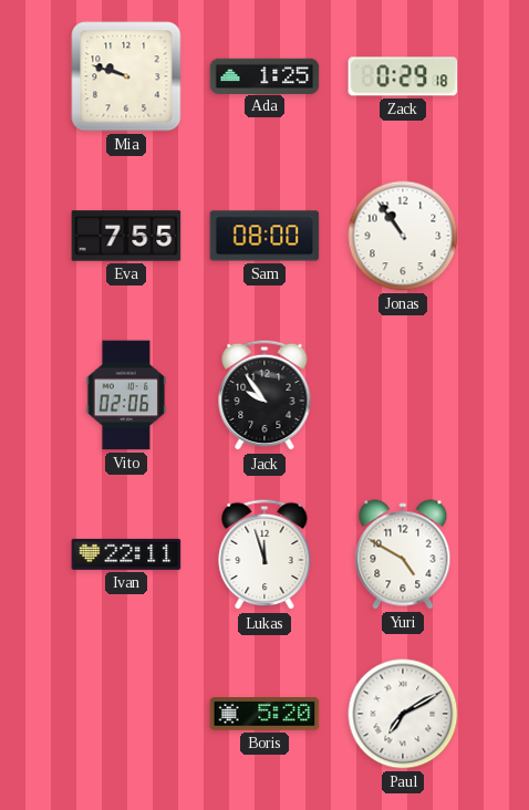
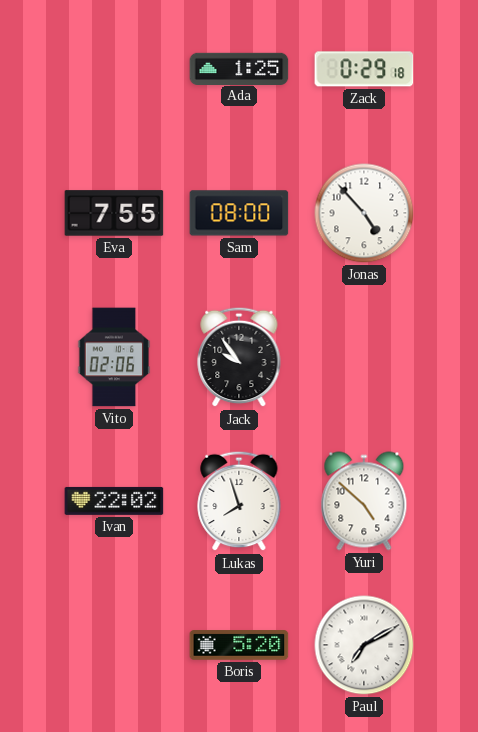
Mia: 9:48 -> none
Jonas: 10:54 -> 4:53
Ivan: 22:11 -> 22:02
Lukas: 11:57 -> 7:57
Yuri: 4:50 -> 4:52
